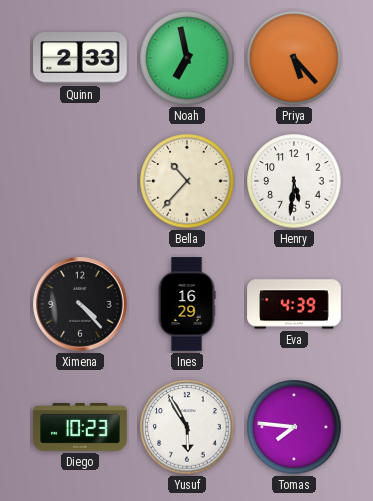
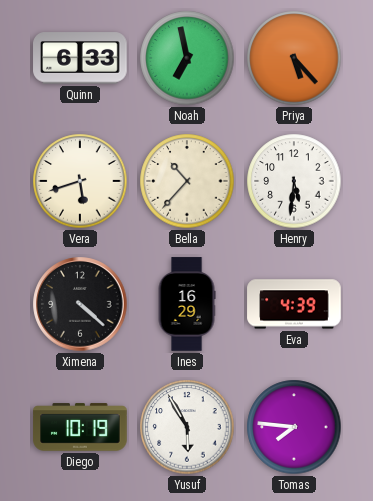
Quinn: 2:33 -> 6:33
Vera: none -> 5:42
Ximena: 4:23 -> 4:22
Diego: 10:23 -> 10:19
